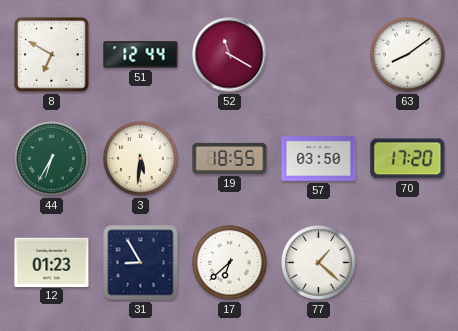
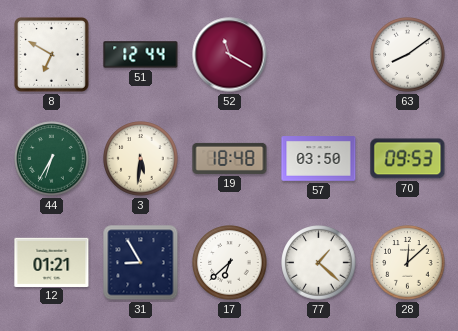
19: 18:55 -> 18:48
70: 17:20 -> 09:53
12: 01:23 -> 01:21
28: none -> 12:08
